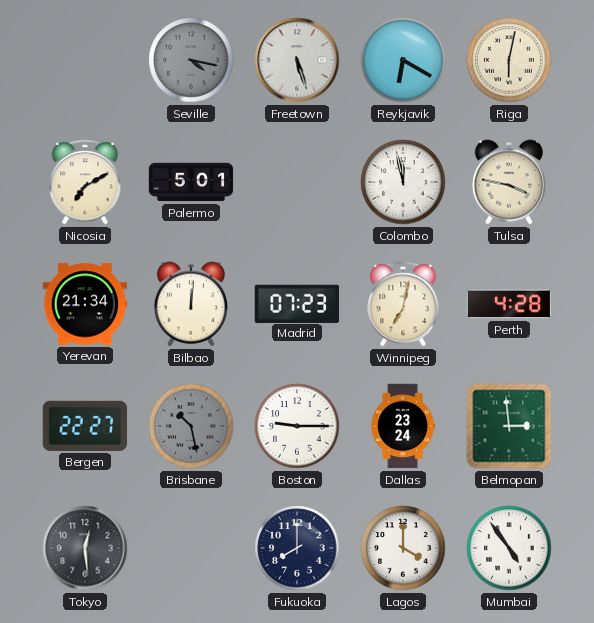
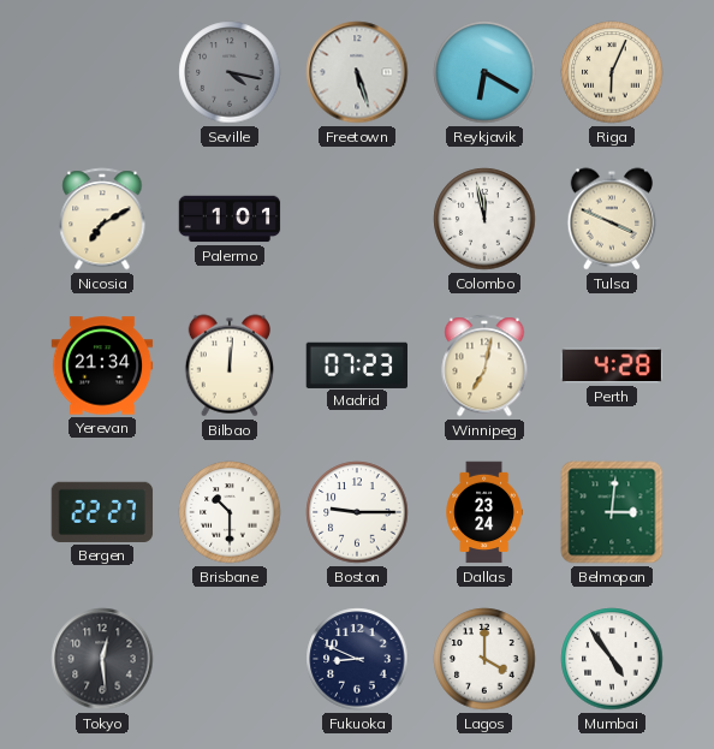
Riga: 6:02 -> 6:04
Palermo: 5:01 -> 1:01
Tulsa: 3:47 -> 3:49
Brisbane: 10:28 -> 10:30
Brisbane dial: grey -> white
Belmopan: 2:59 -> 3:01
Fukuoka: 8:00 -> 8:49
